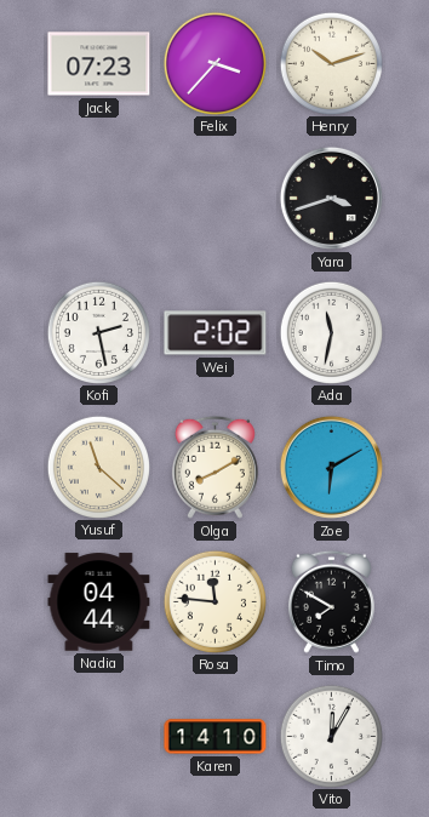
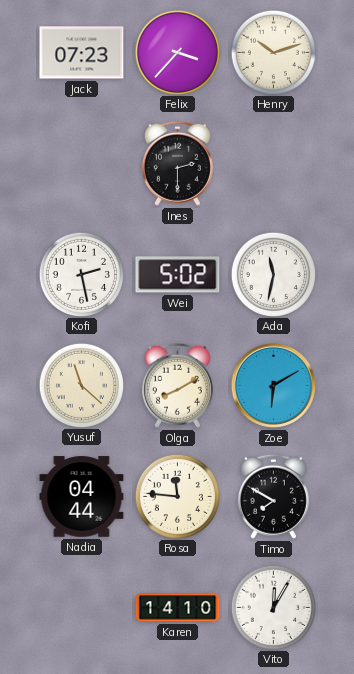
Ines: none -> 2:30
Yara: 3:42 -> none
Wei: 2:02 -> 5:02
